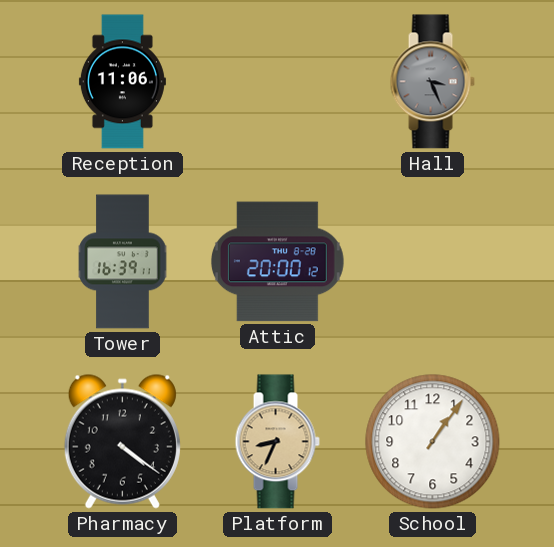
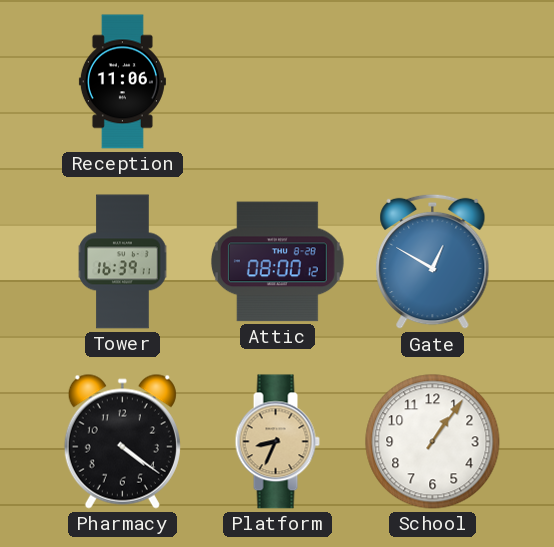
Hall: 3:26 -> none
Attic: 20:00 -> 08:00
Gate: none -> 12:50
